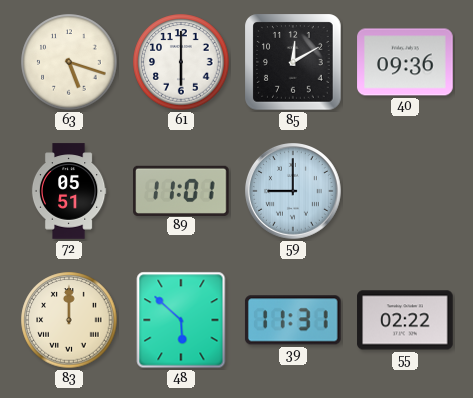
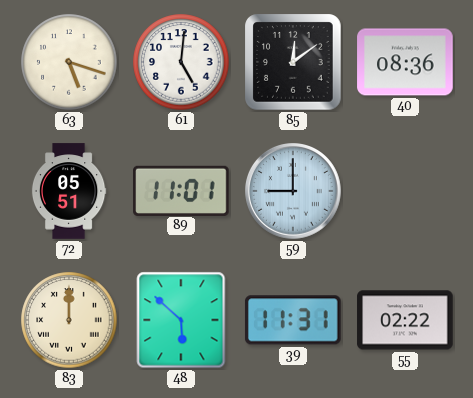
61: 6:00 -> 5:01
85: 12:10 -> 12:09
40: 09:36 -> 08:36
